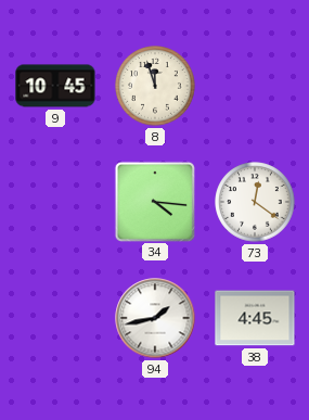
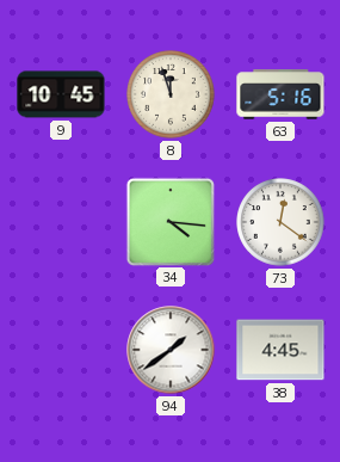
63: none -> 5:16
94: 1:43 -> 1:39
